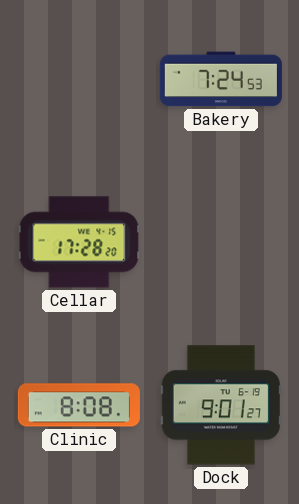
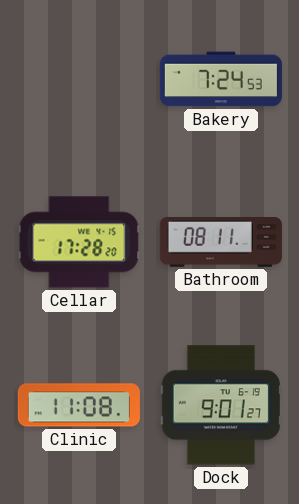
Bathroom: none -> 08:11
Clinic: 8:08 -> 11:08
